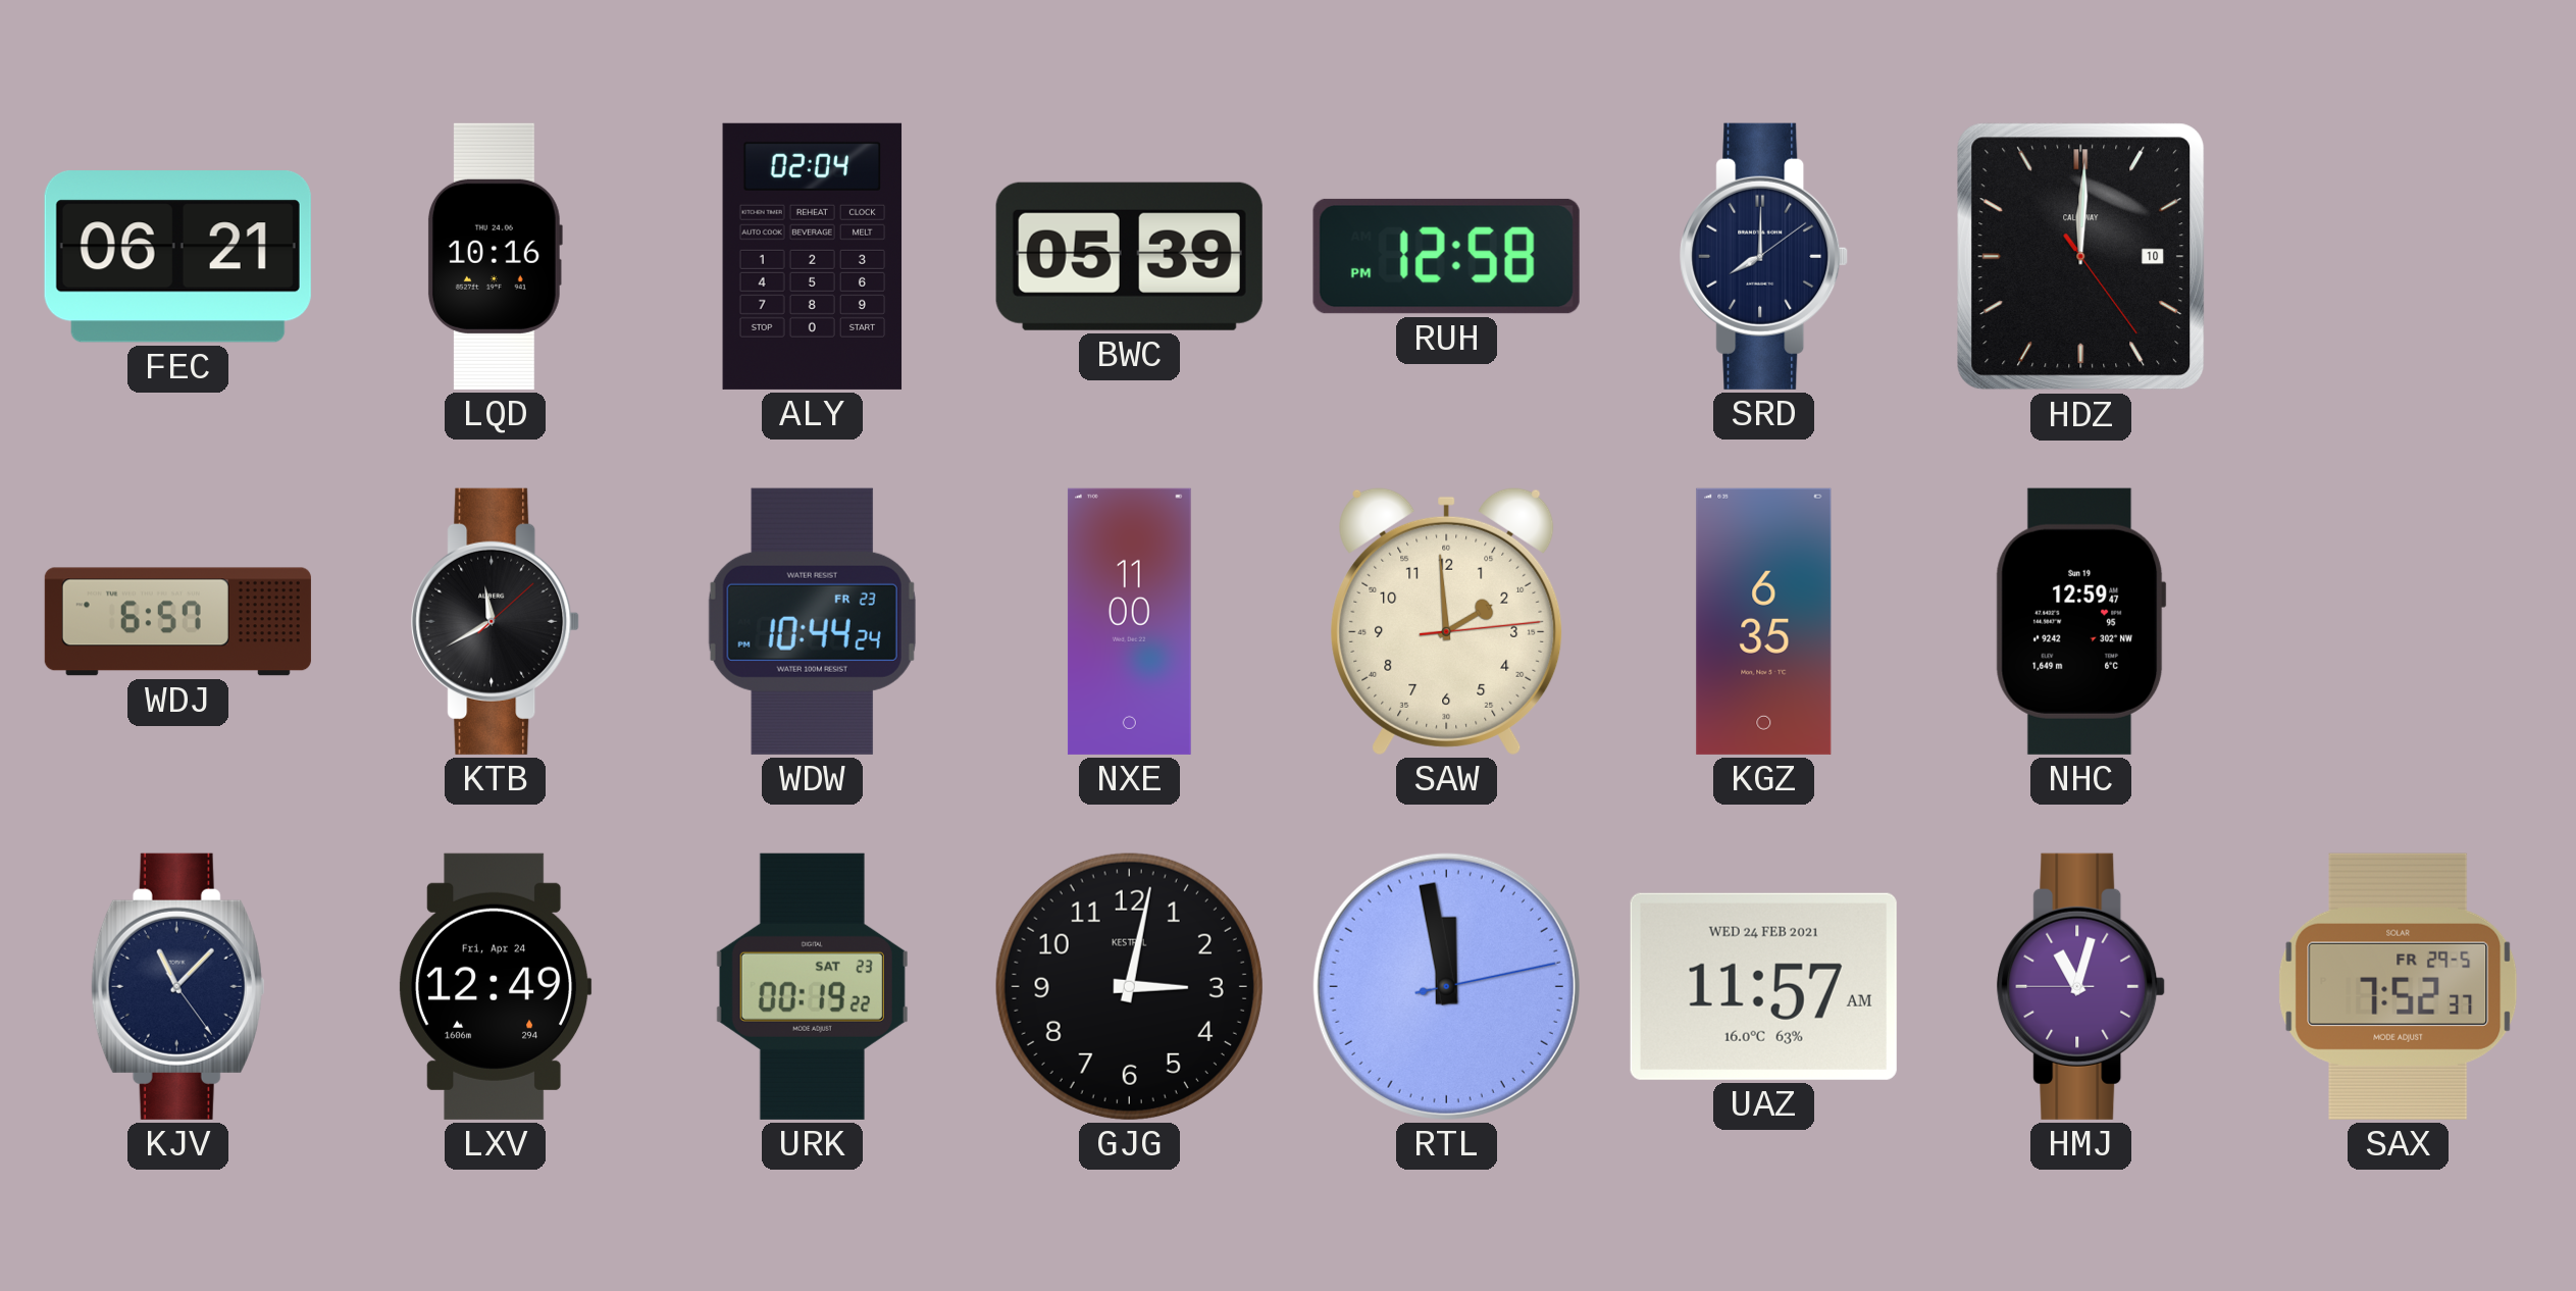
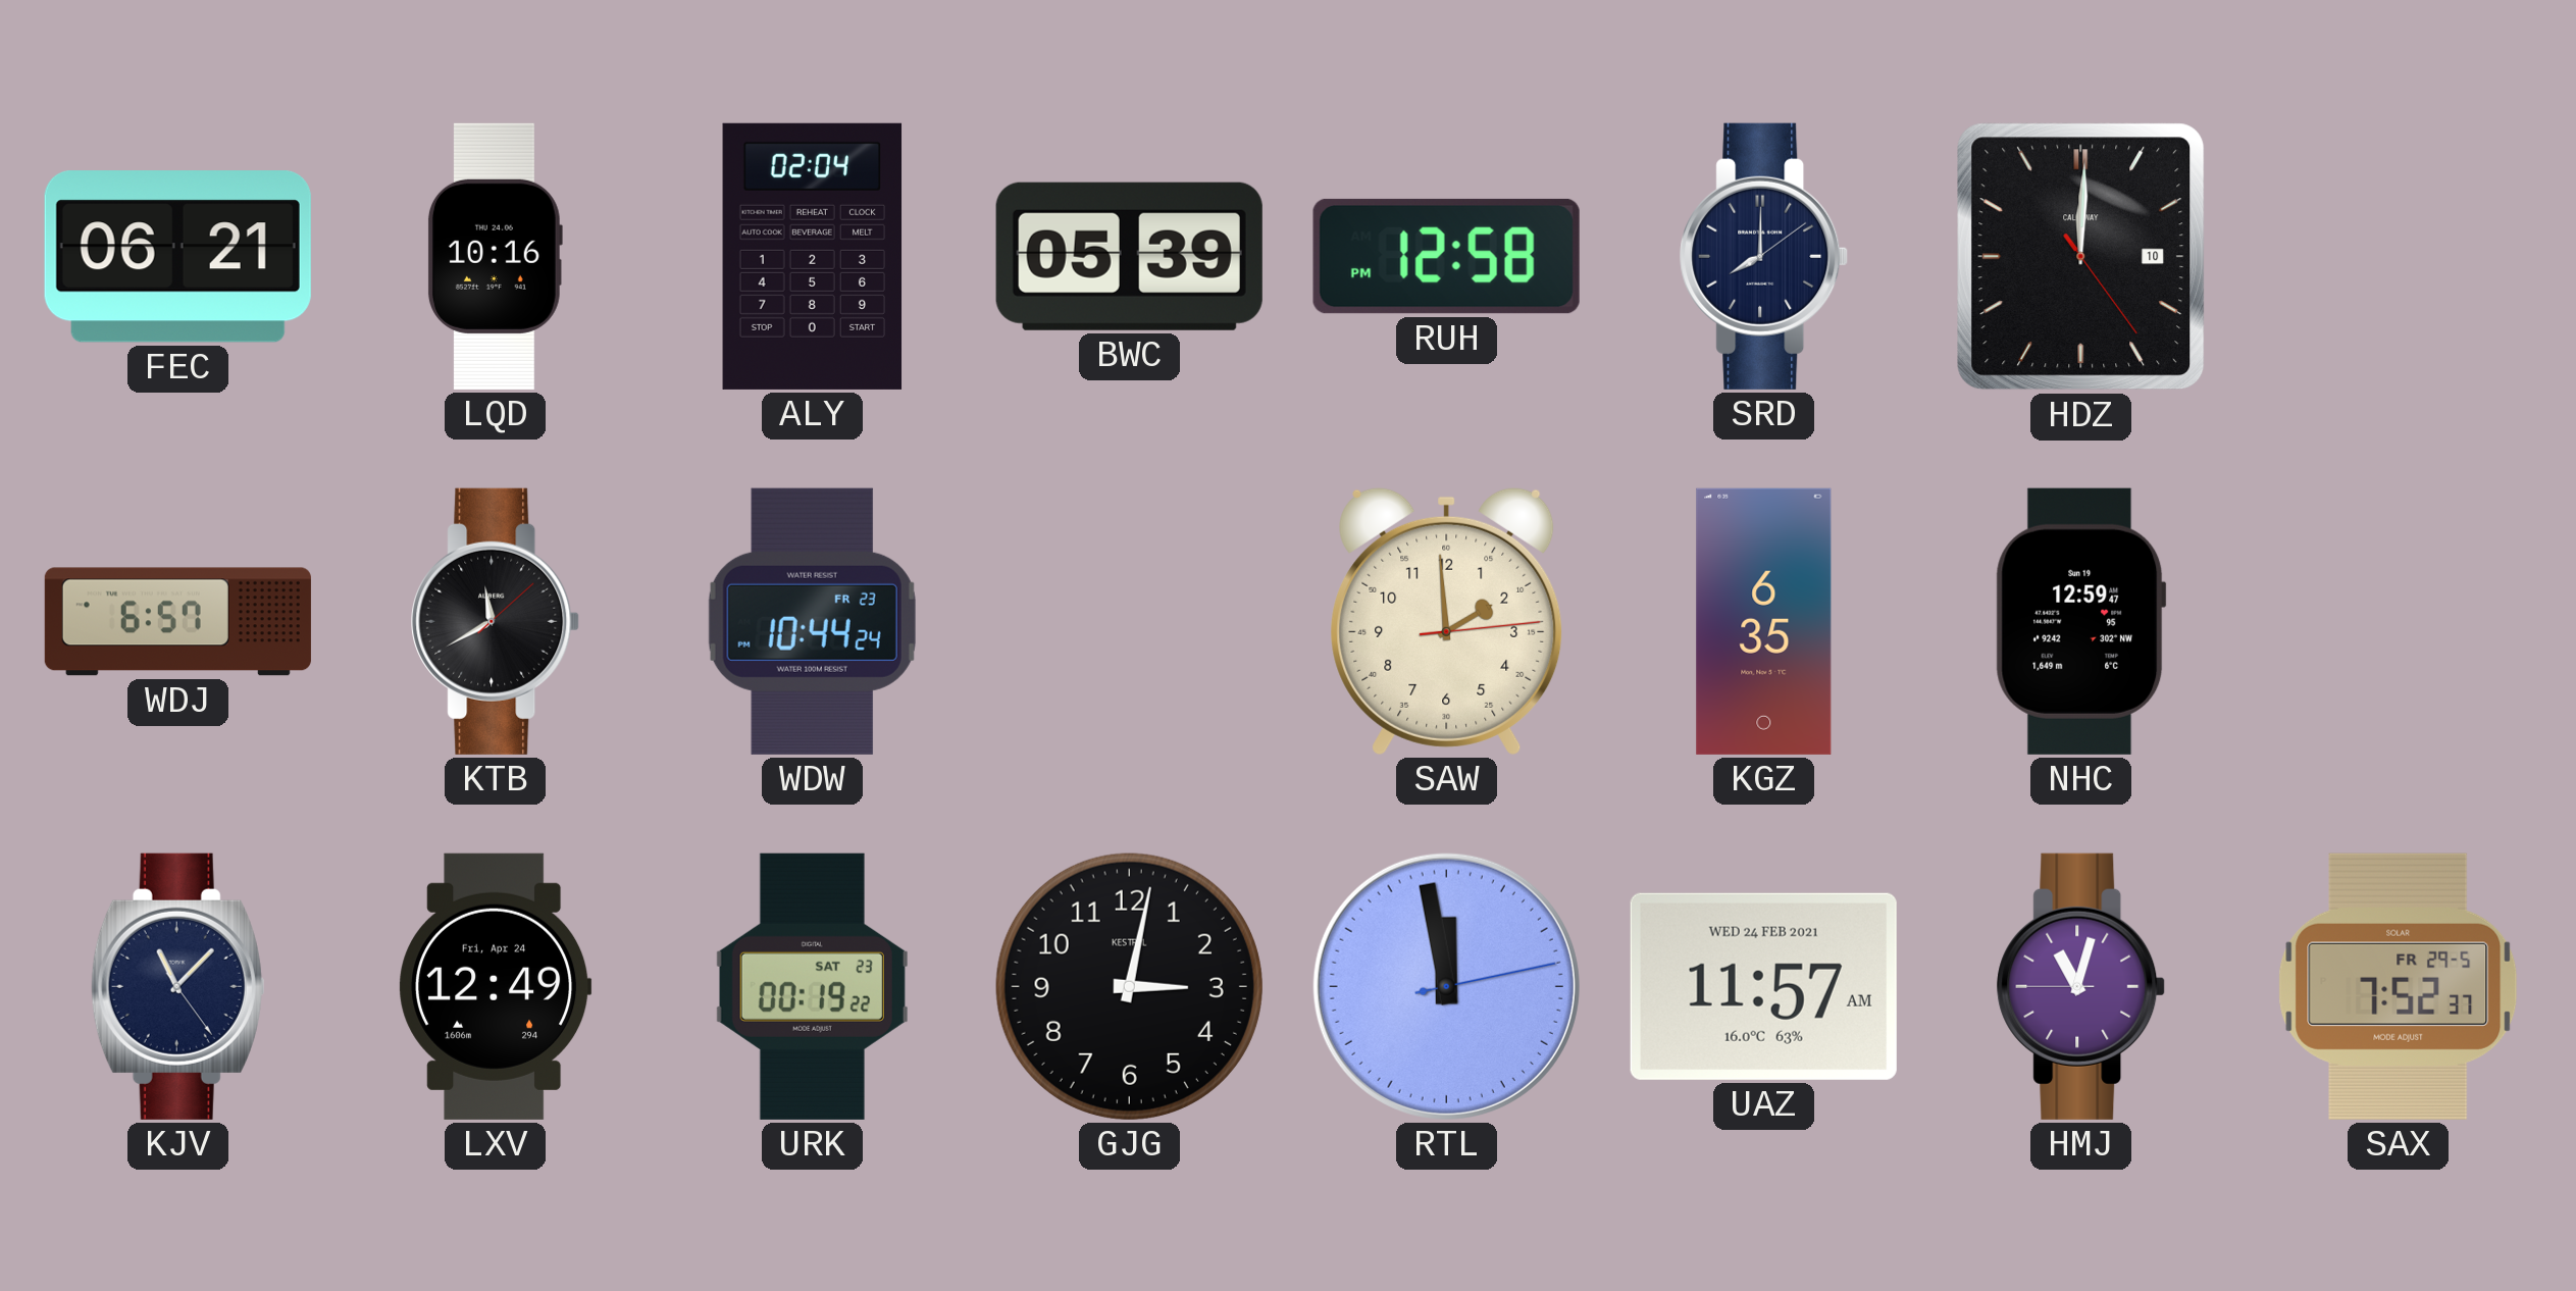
NXE: 11:00 -> none
